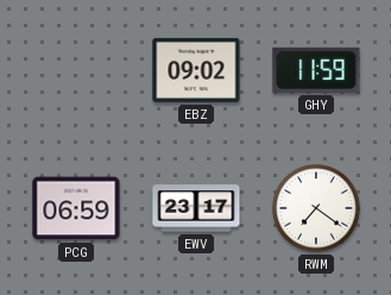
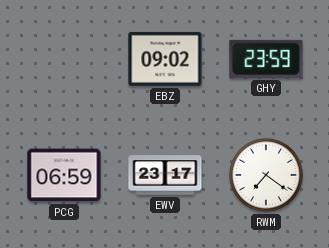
GHY: 11:59 -> 23:59
